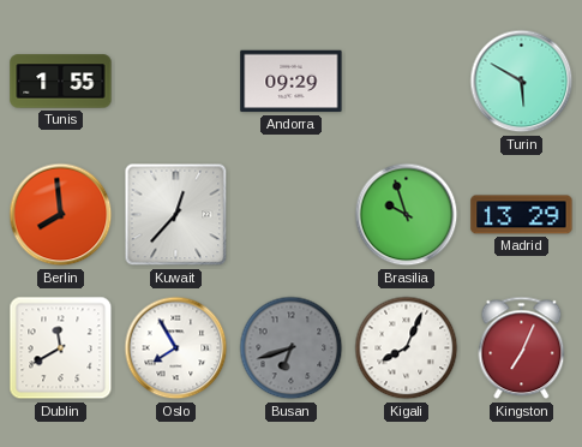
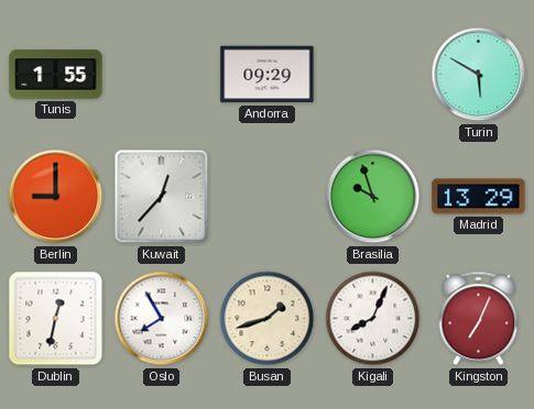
Berlin: 7:59 -> 9:00
Dublin: 11:40 -> 12:32
Busan: 6:42 -> 1:42
Busan dial: grey -> cream
